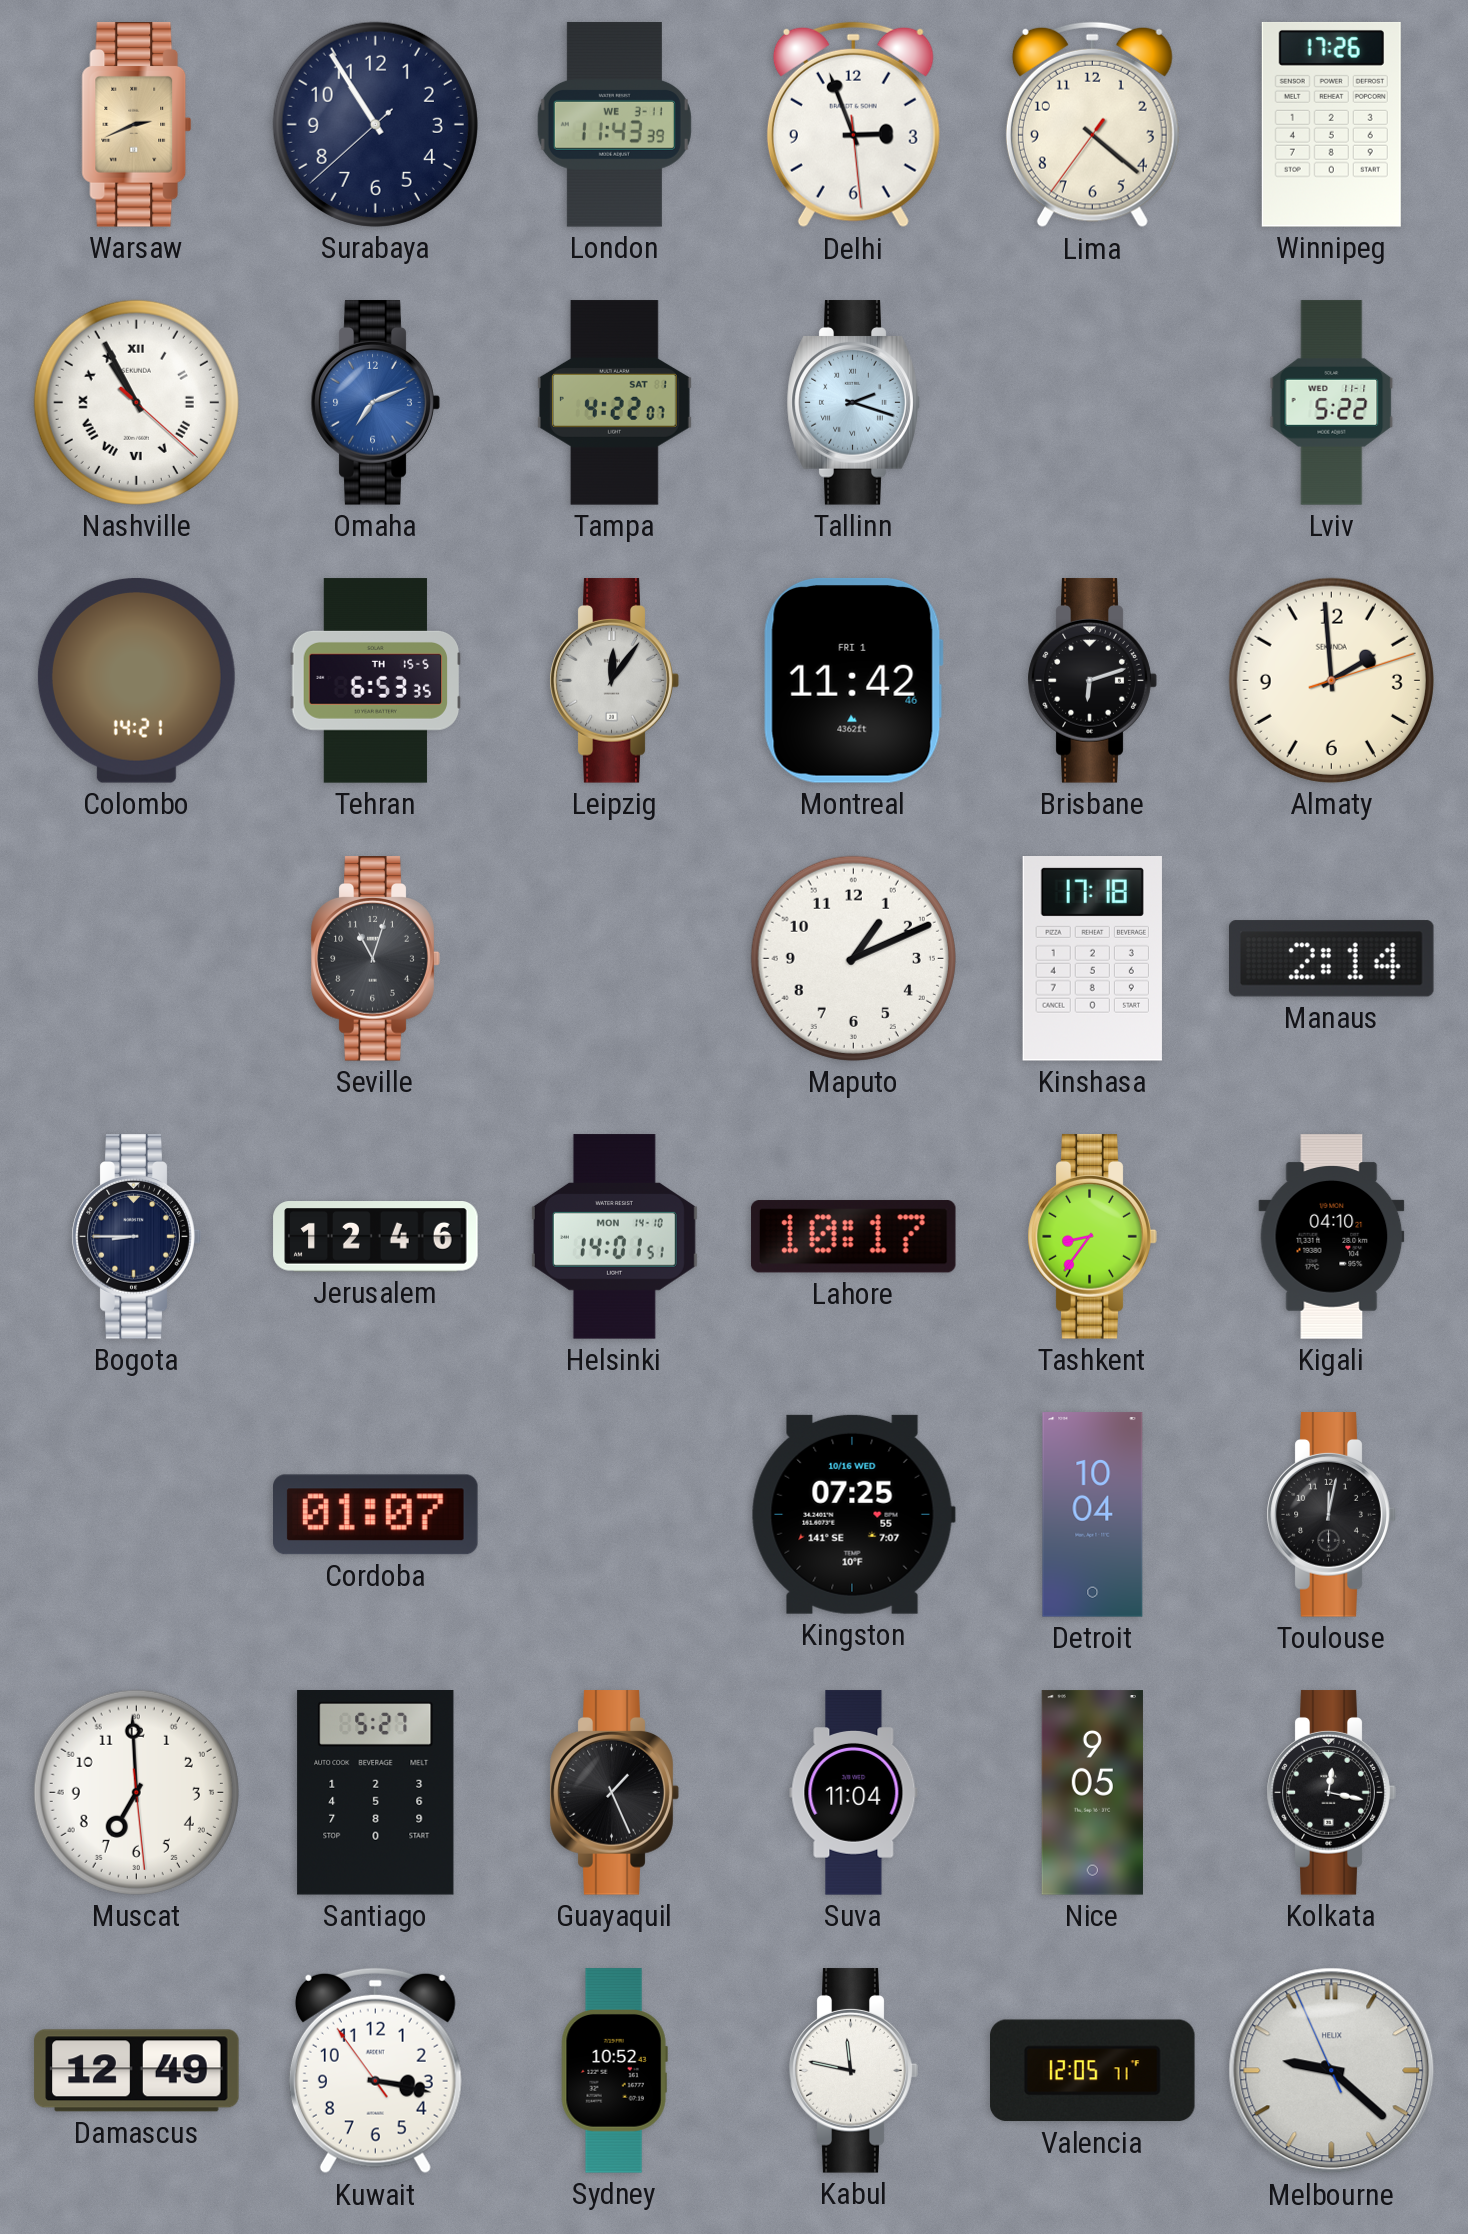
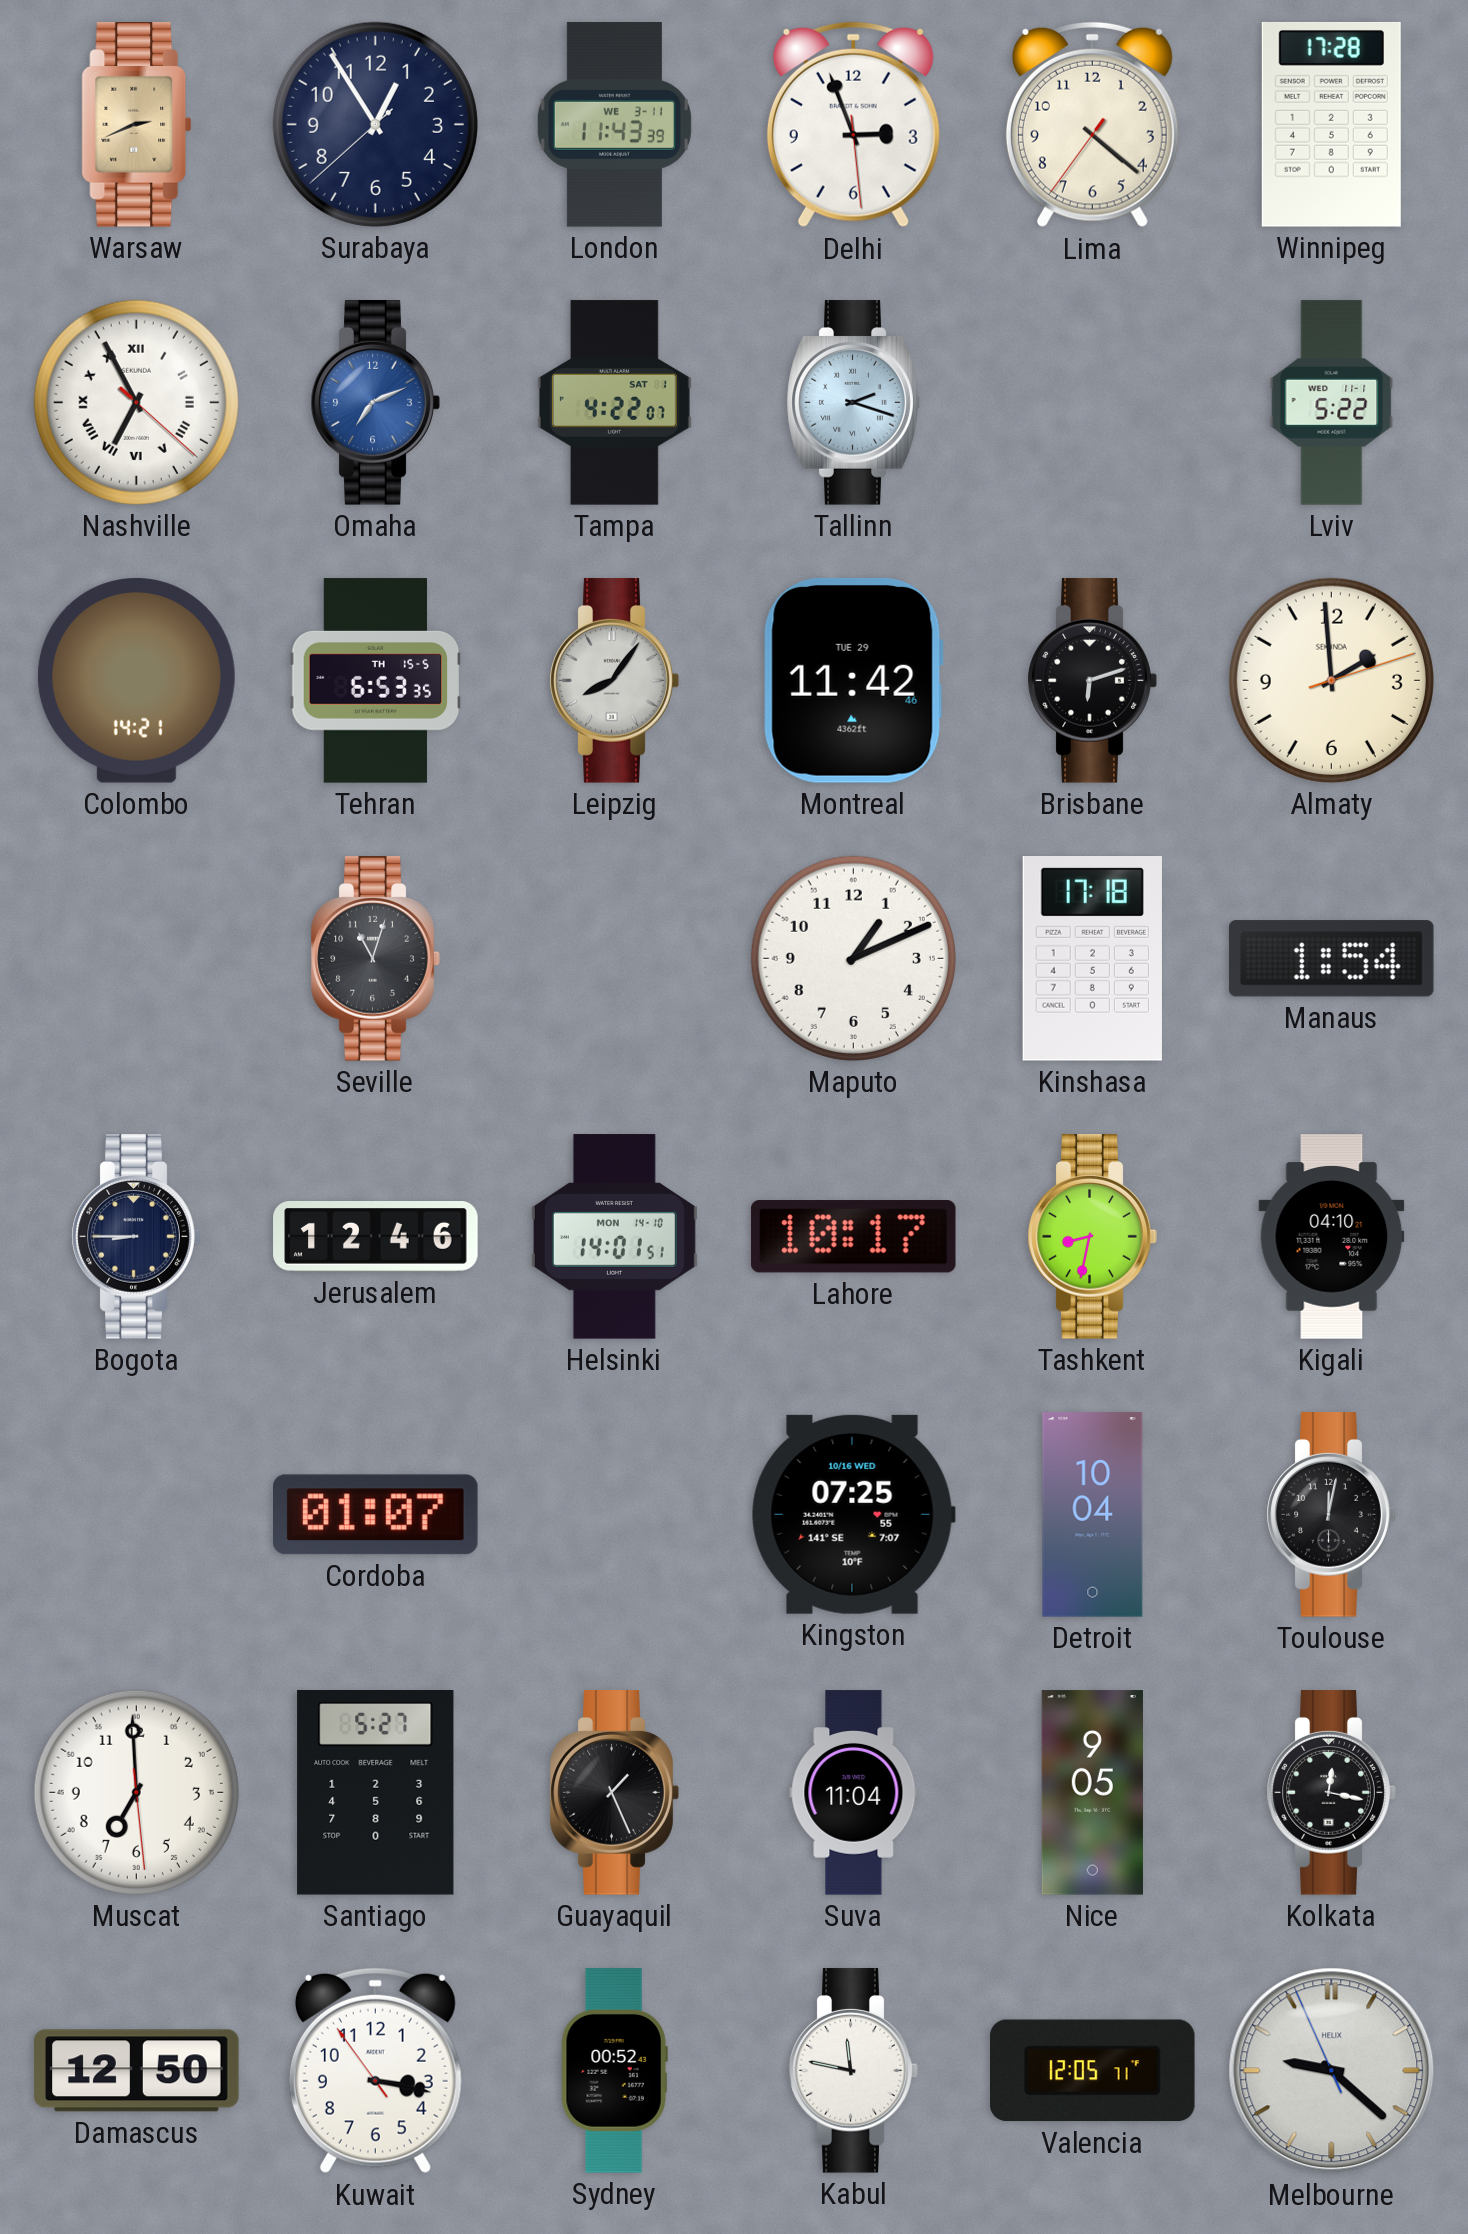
Surabaya: 10:54 -> 12:54
Winnipeg: 17:26 -> 17:28
Nashville: 10:55 -> 6:55
Leipzig: 12:06 -> 8:06
Montreal date: FRI 1 -> TUE 29
Manaus: 2:14 -> 1:54
Tashkent: 8:36 -> 8:32
Damascus: 12:49 -> 12:50
Sydney: 10:52 -> 00:52
